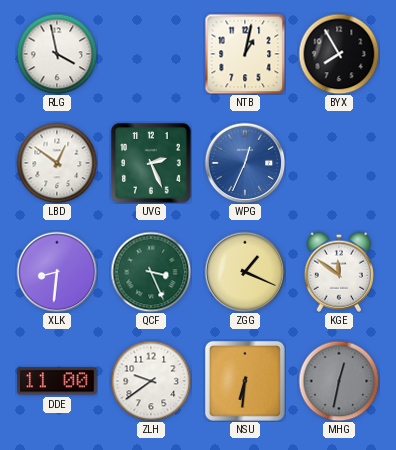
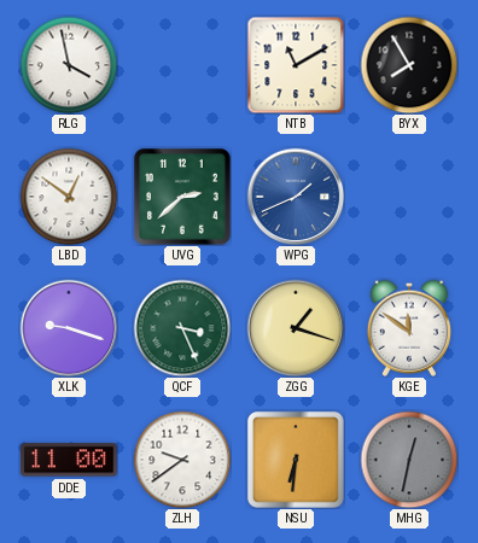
NTB: 1:02 -> 11:10
UVG: 2:26 -> 2:38
WPG: 12:34 -> 1:41
XLK: 8:31 -> 9:18
ZGG: 1:19 -> 1:18
